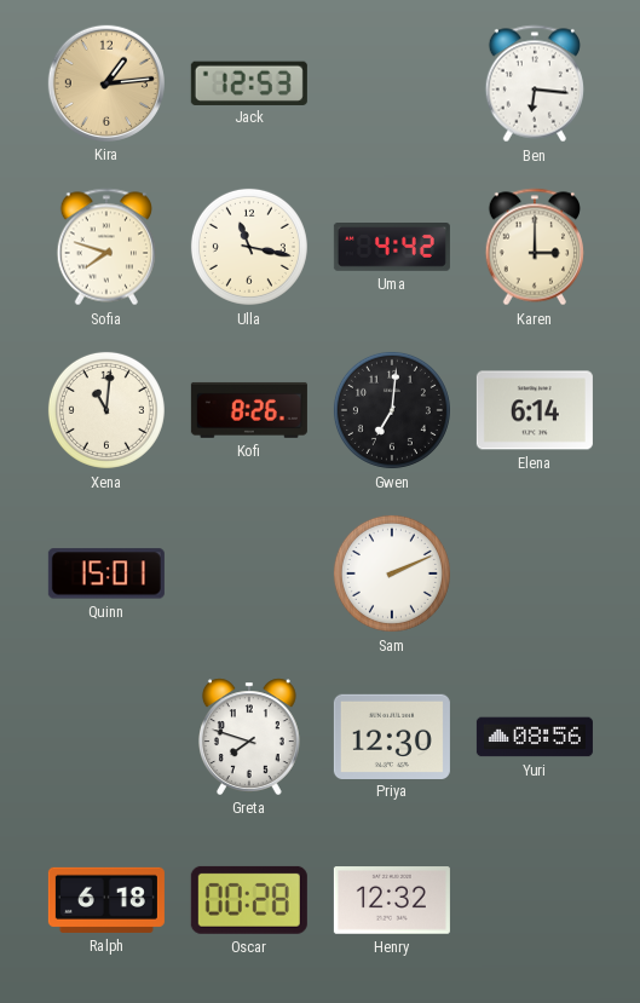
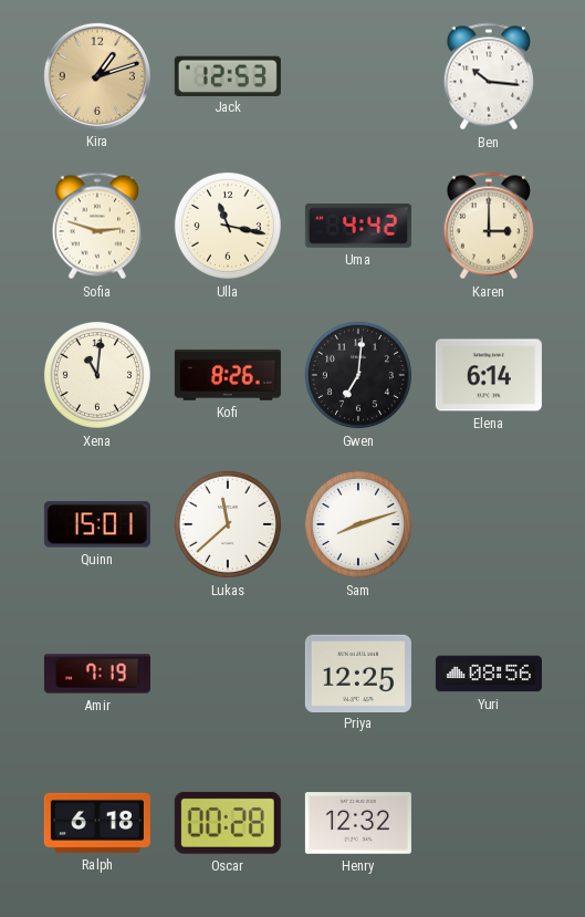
Kira: 1:14 -> 1:12
Ben: 6:16 -> 10:16
Sofia: 7:48 -> 2:48
Lukas: none -> 11:38
Sam: 2:11 -> 8:12
Amir: none -> 7:19
Greta: 7:48 -> none
Priya: 12:30 -> 12:25
